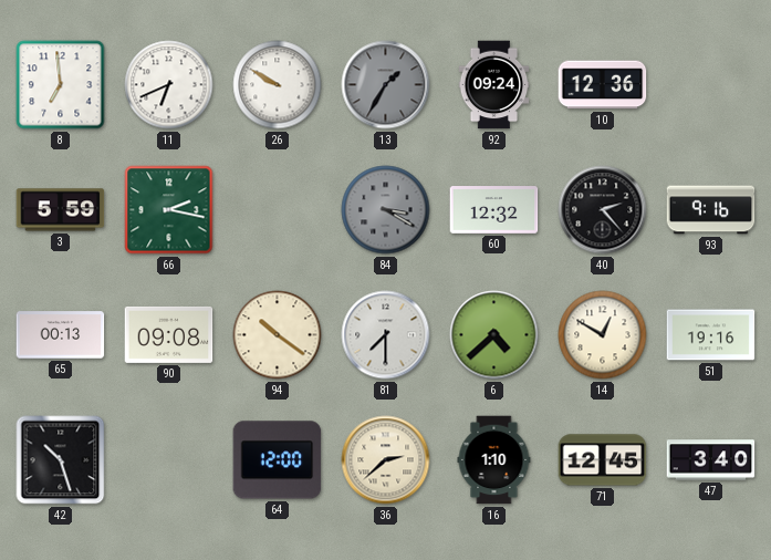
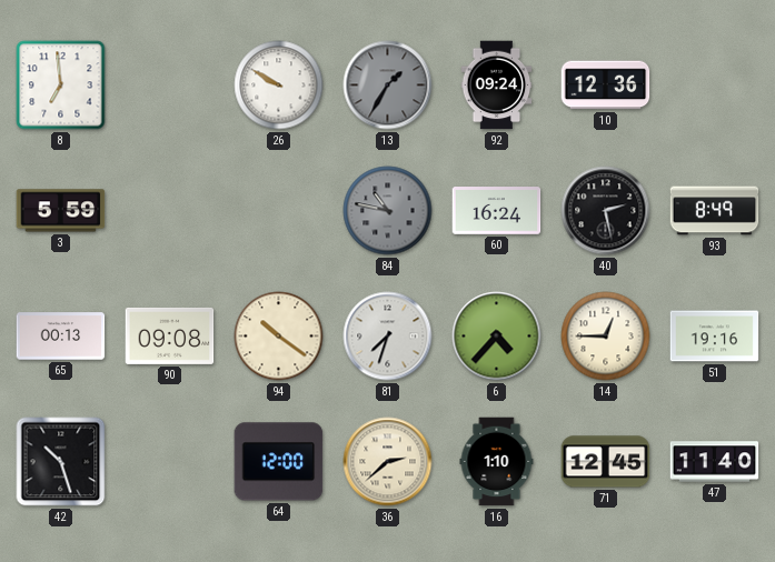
11: 6:41 -> none
66: 2:17 -> none
84: 3:20 -> 10:47
60: 12:32 -> 16:24
40: 2:23 -> 2:28
93: 9:16 -> 8:49
81: 7:30 -> 7:33
6: 4:38 -> 4:37
14: 12:50 -> 12:45
47: 3:40 -> 11:40
